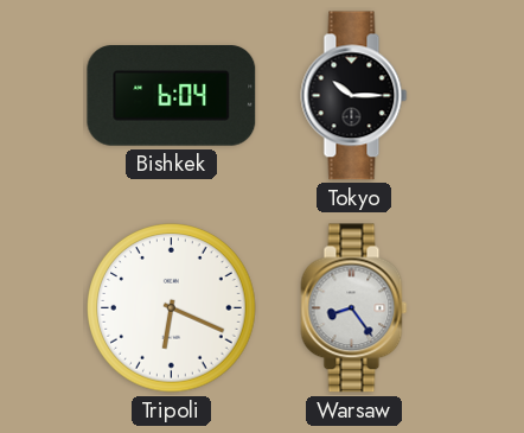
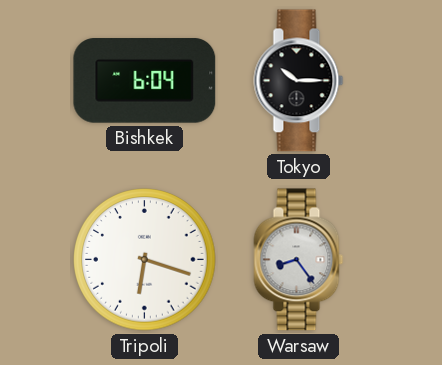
Tripoli: 6:19 -> 6:18
